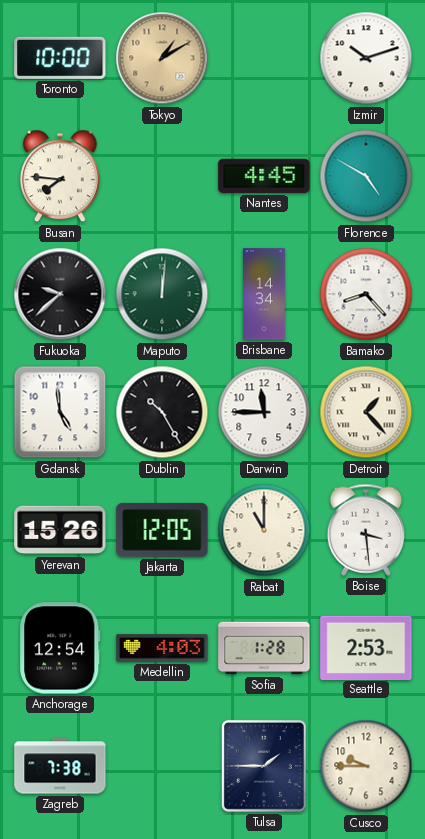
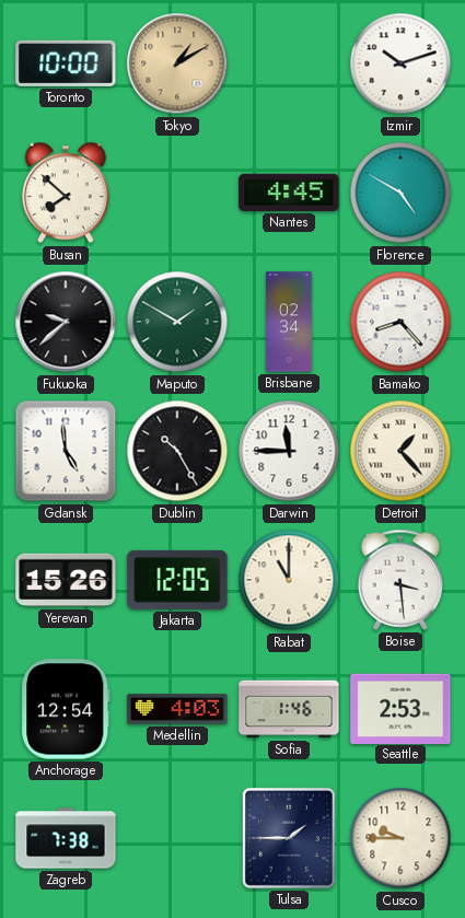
Busan: 7:46 -> 7:52
Maputo: 12:01 -> 1:50
Brisbane: 14:34 -> 02:34
Sofia: 1:28 -> 1:46
